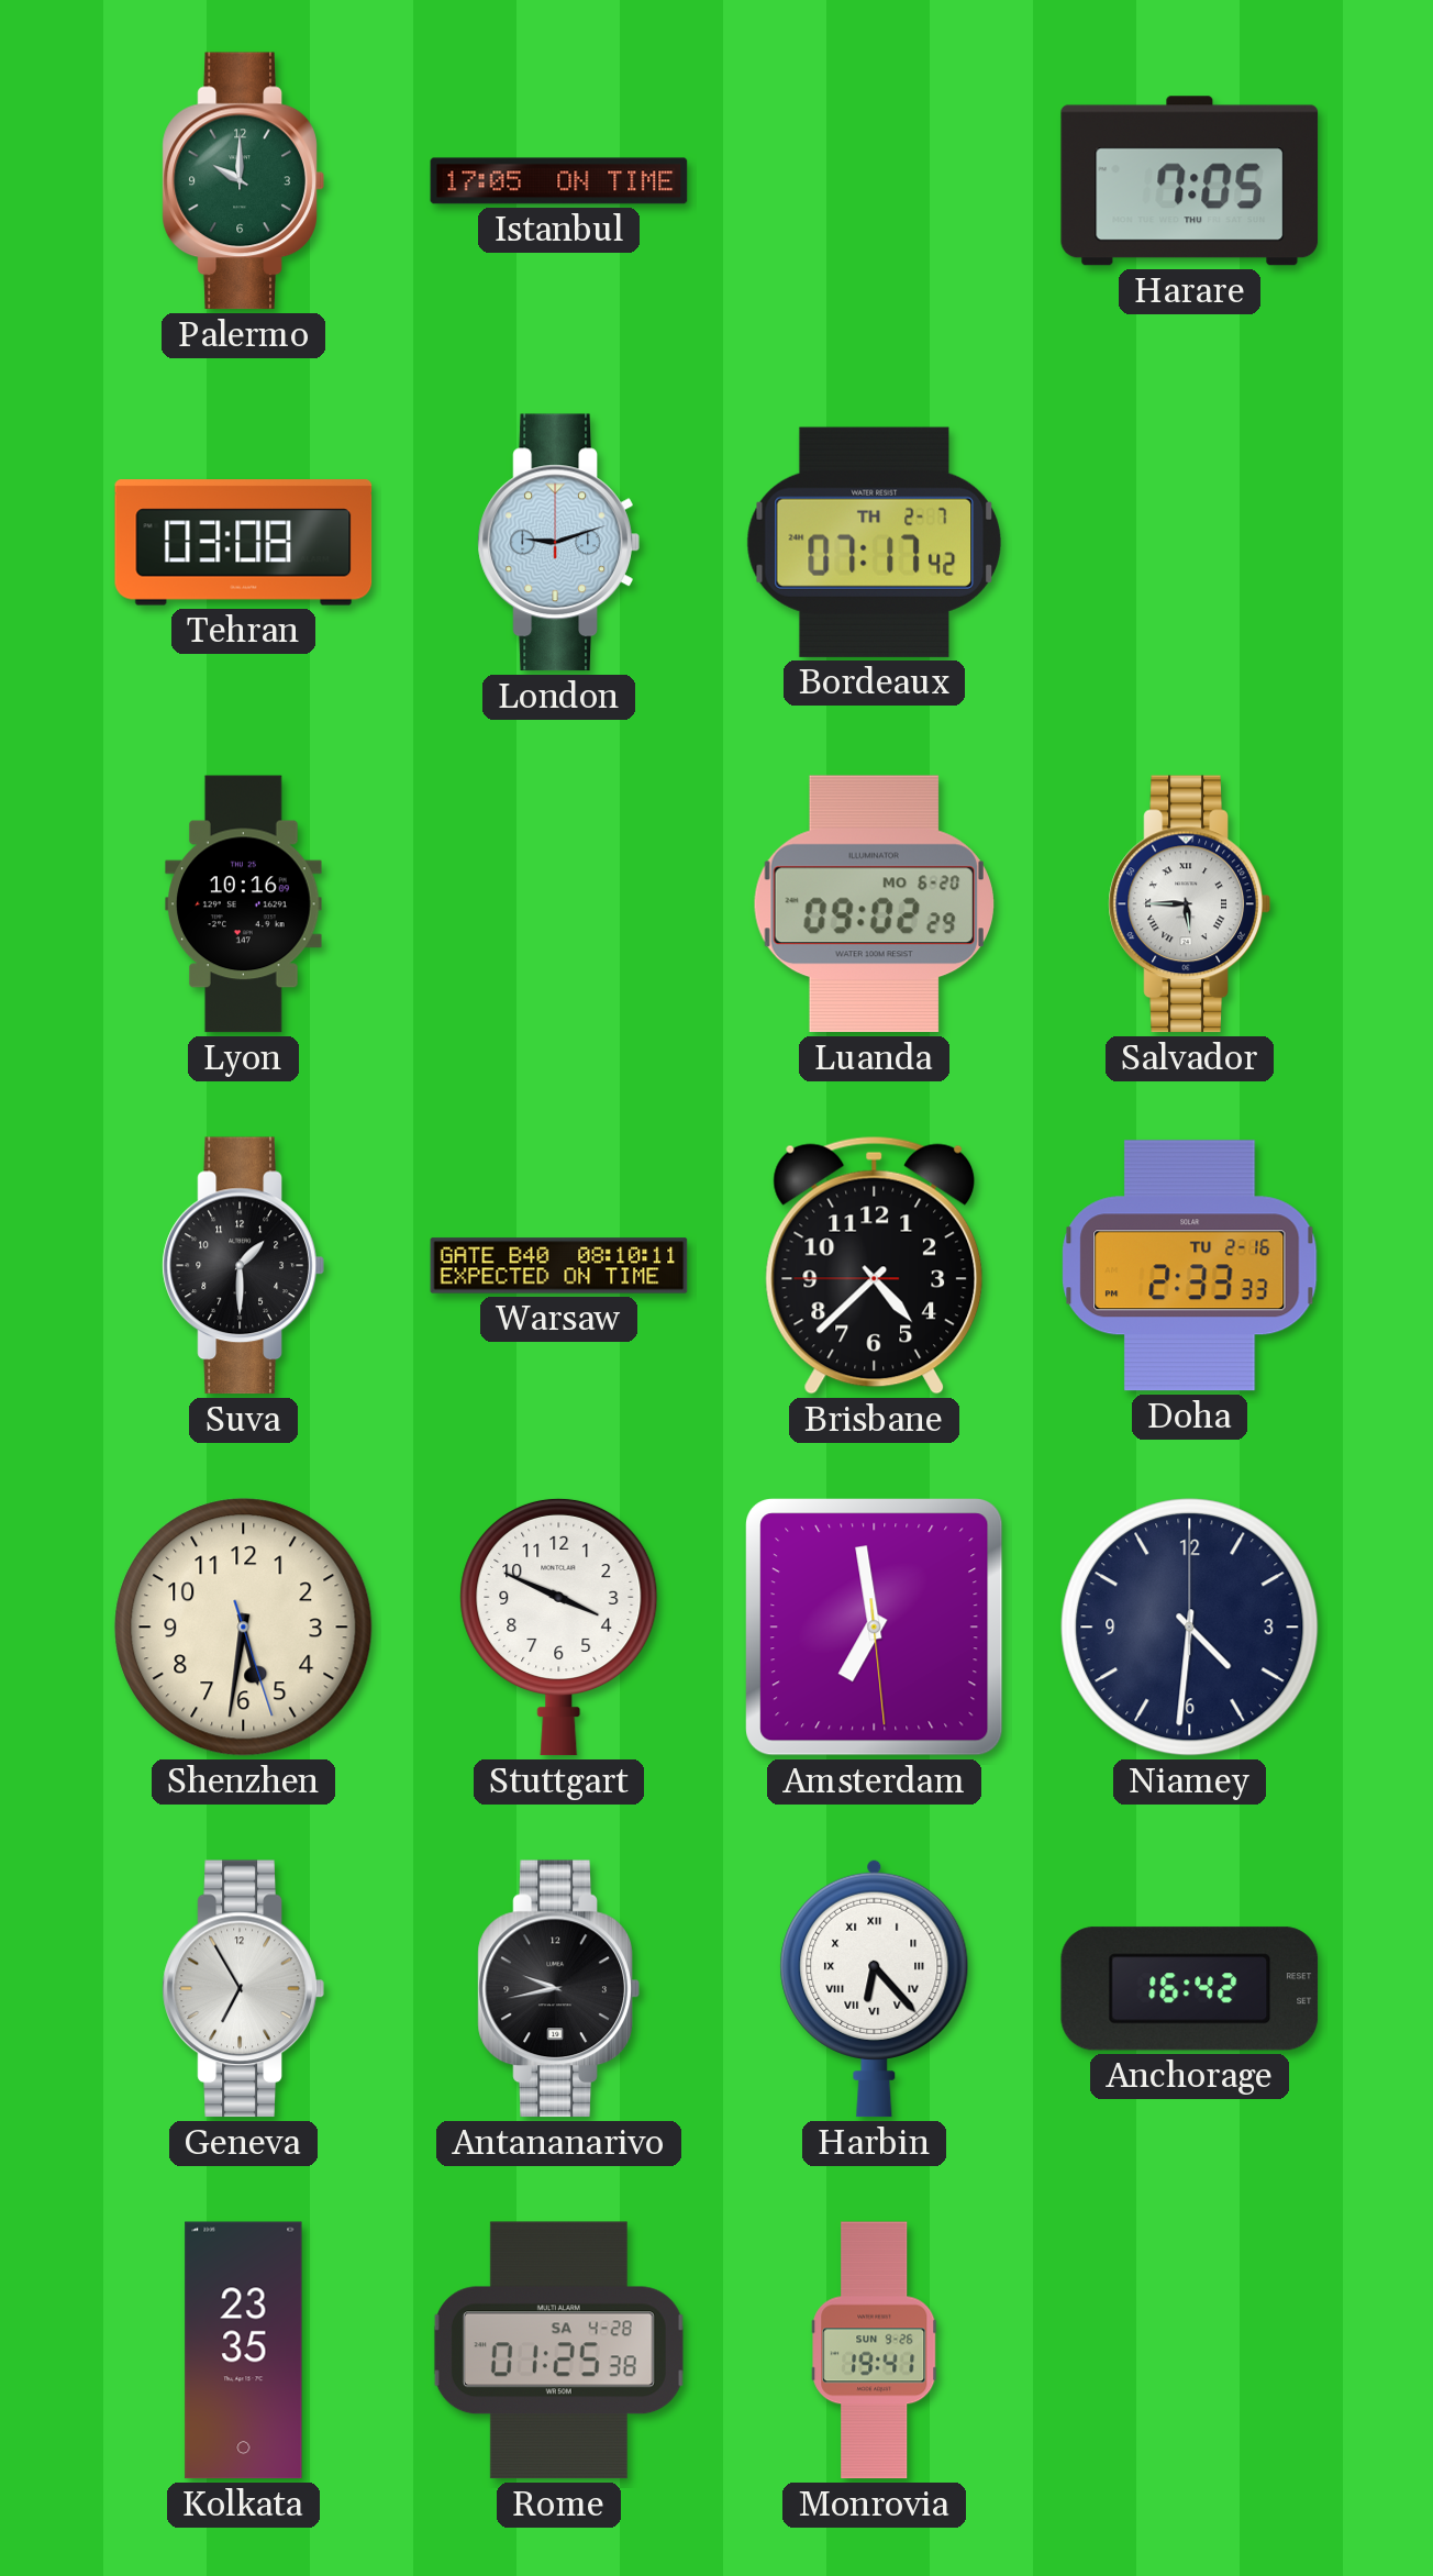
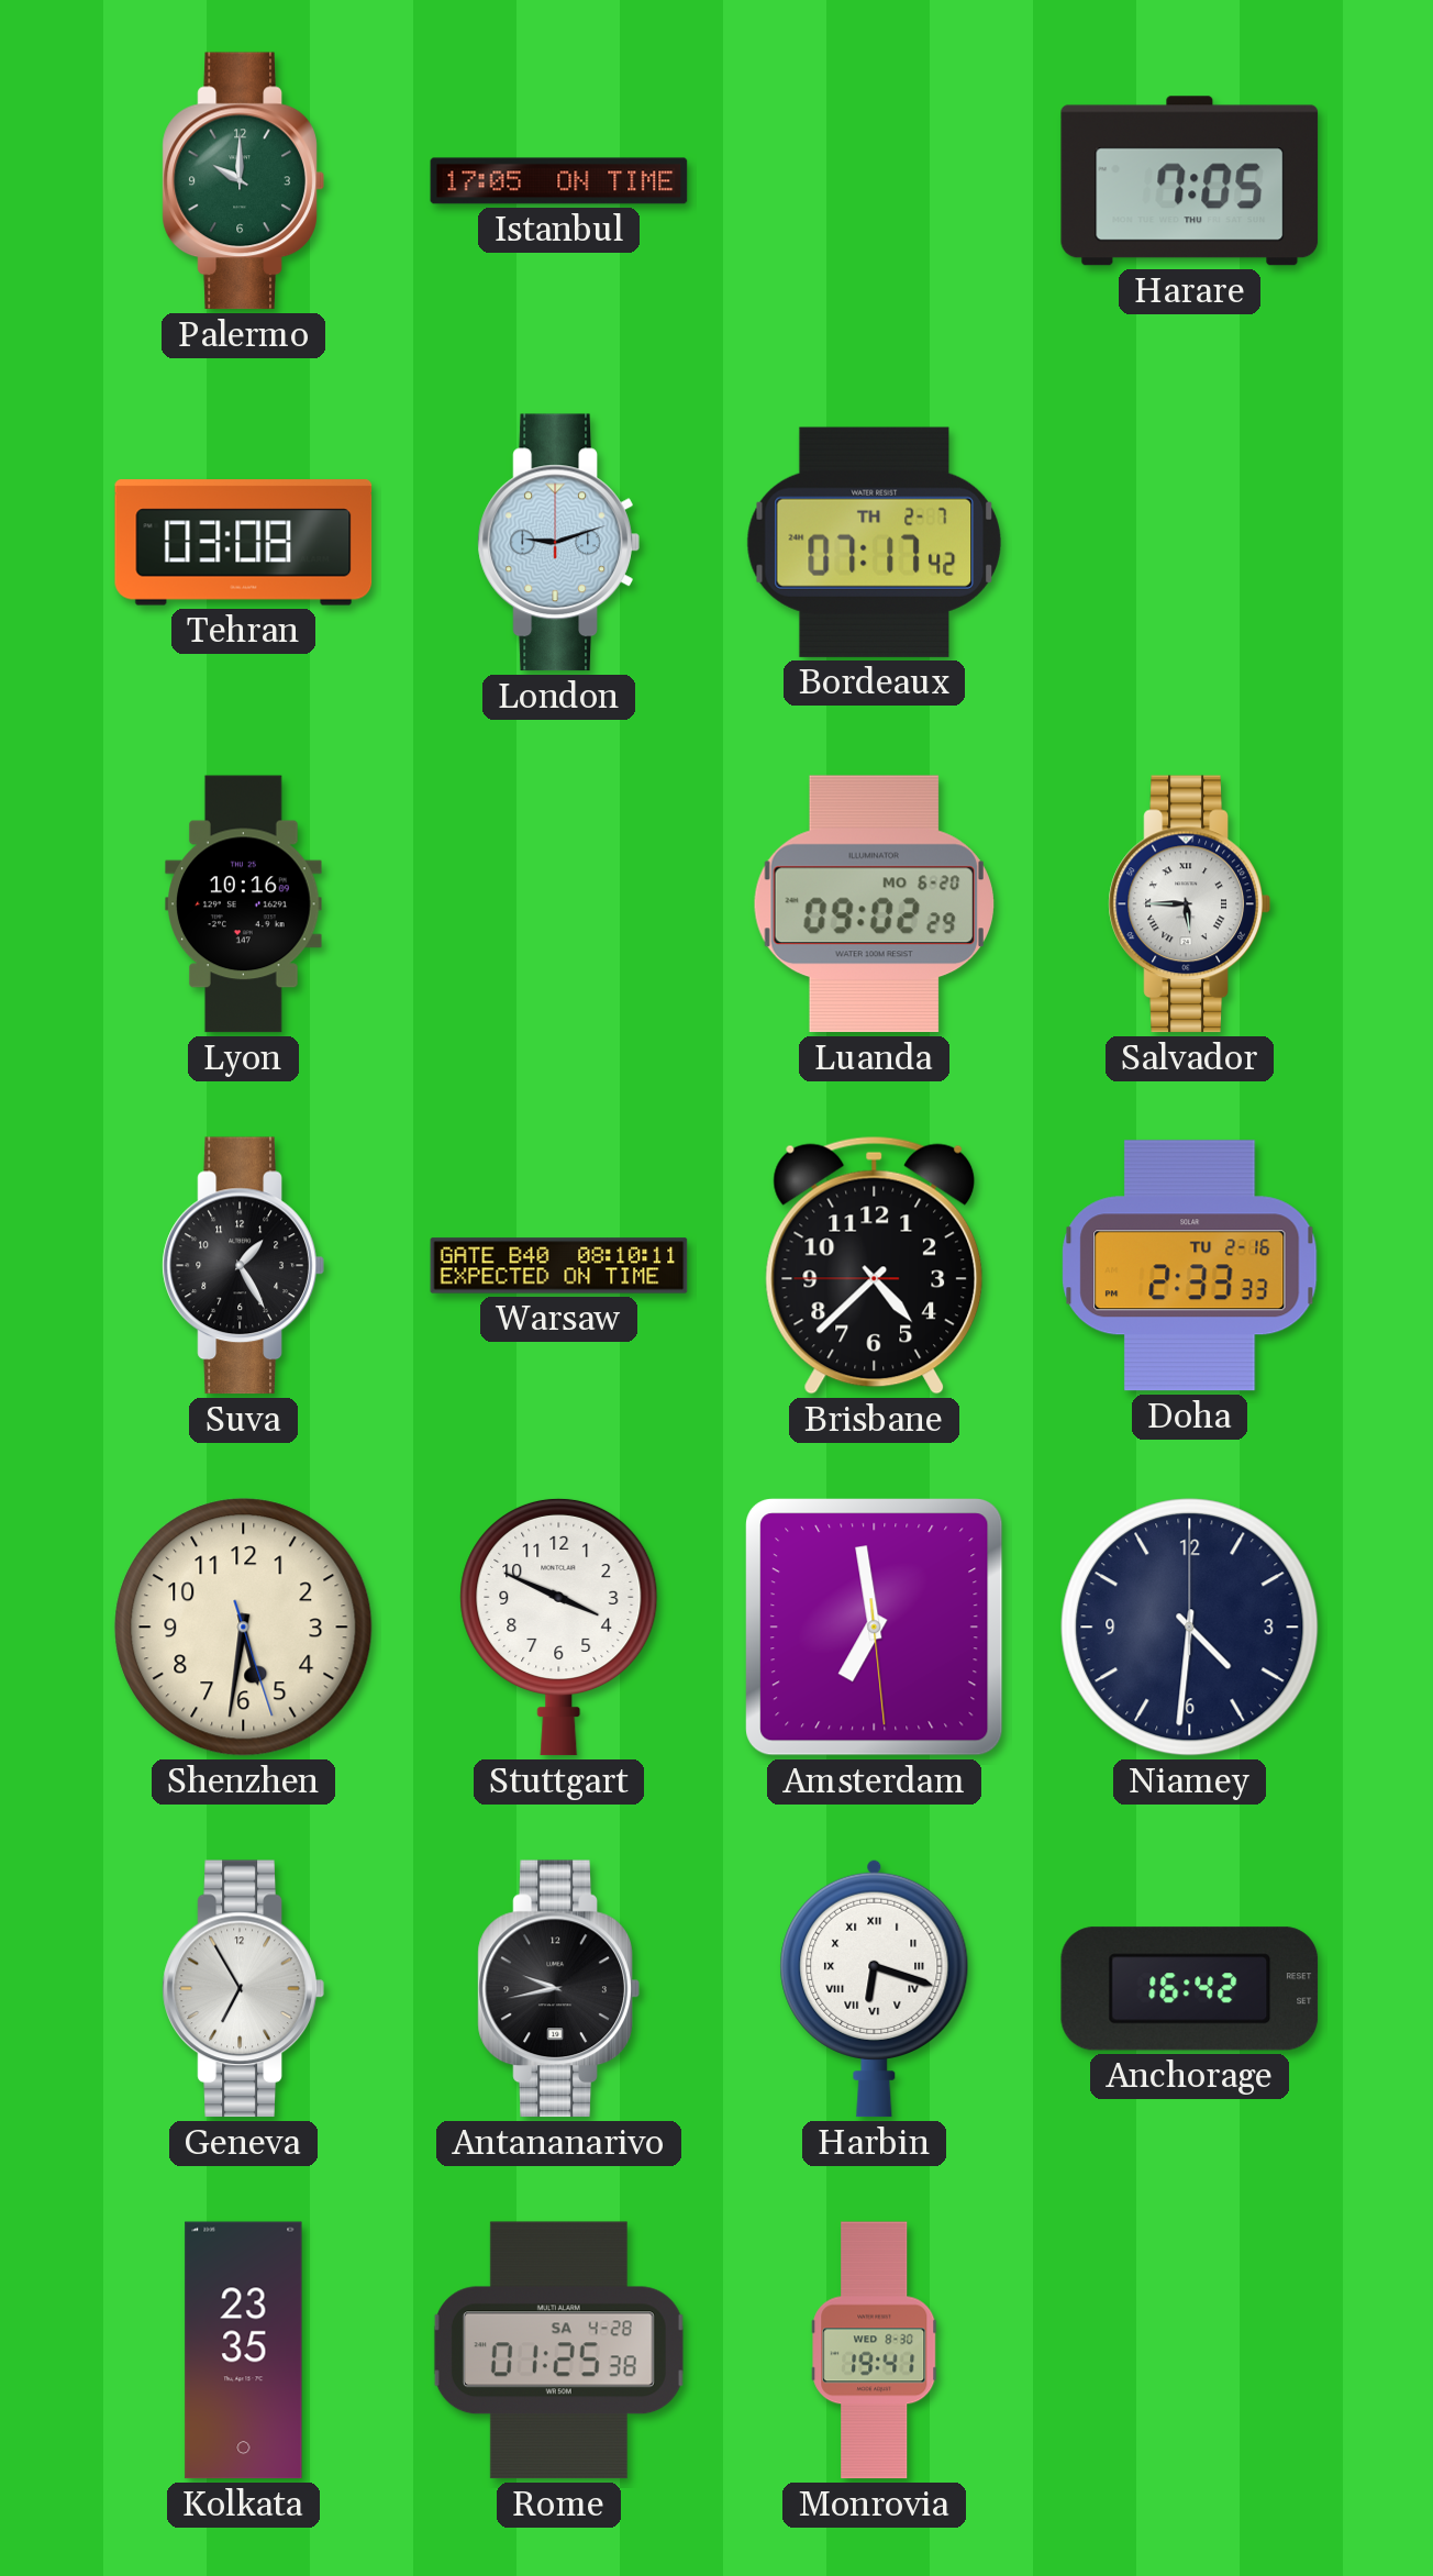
Suva: 1:30 -> 1:25
Harbin: 6:23 -> 6:18
Monrovia date: SUN 9-26 -> WED 8-30
